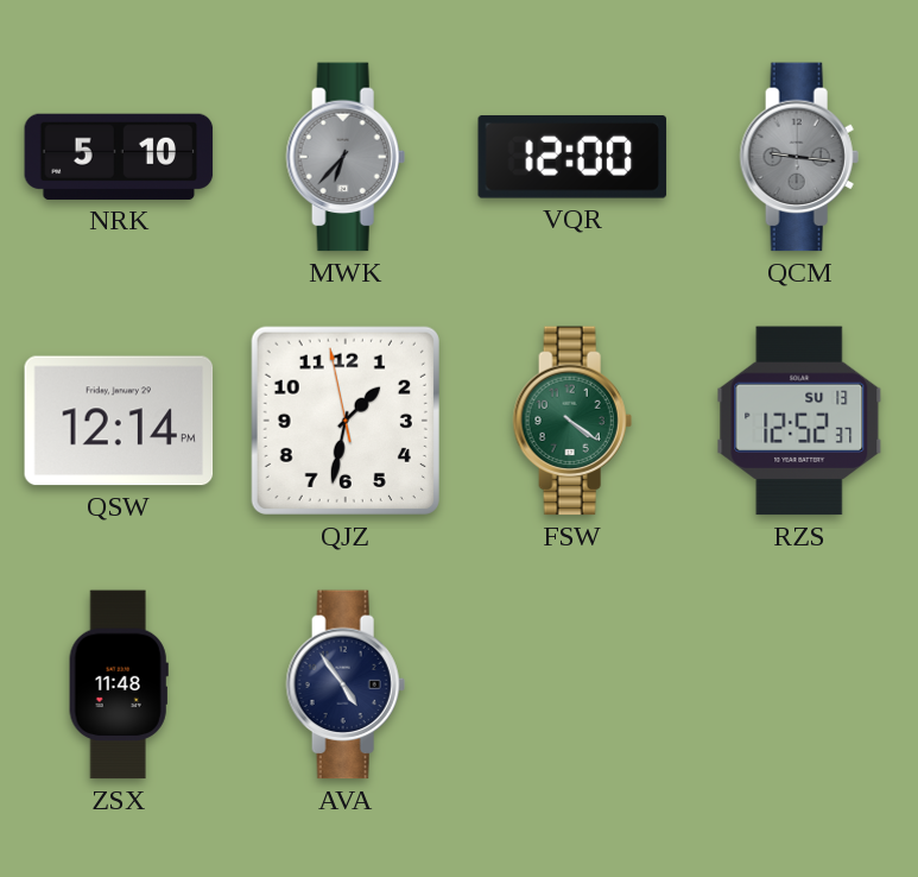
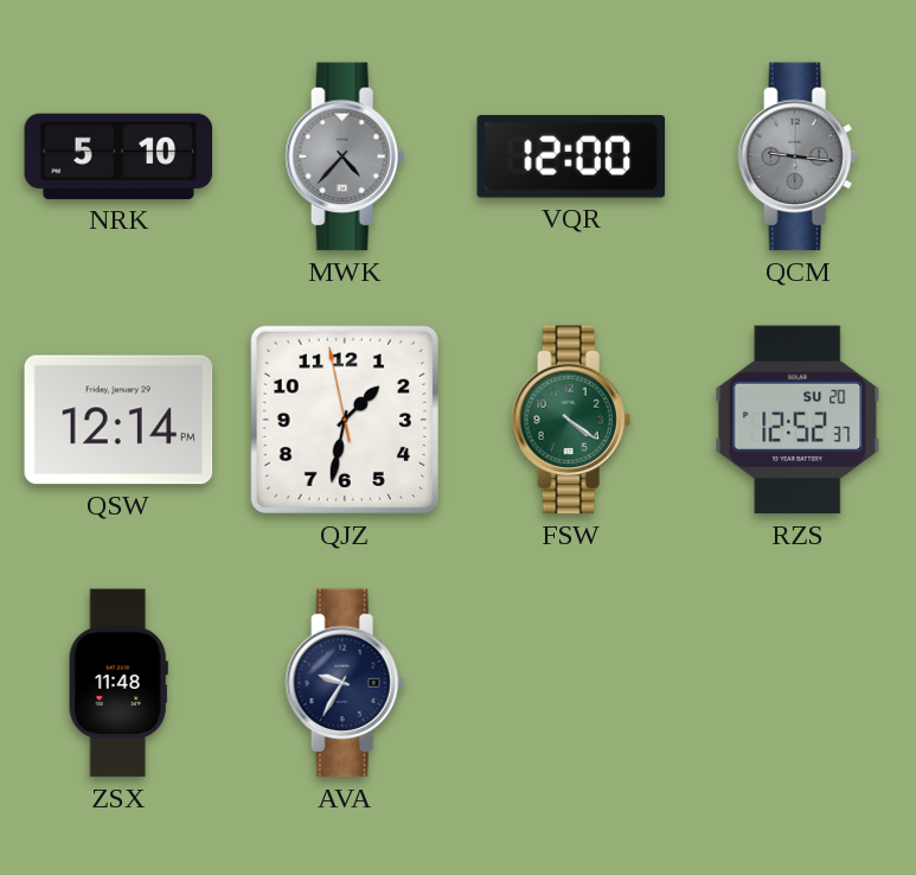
MWK: 6:37 -> 4:37
RZS date: SU 13 -> SU 20
AVA: 4:54 -> 9:35
